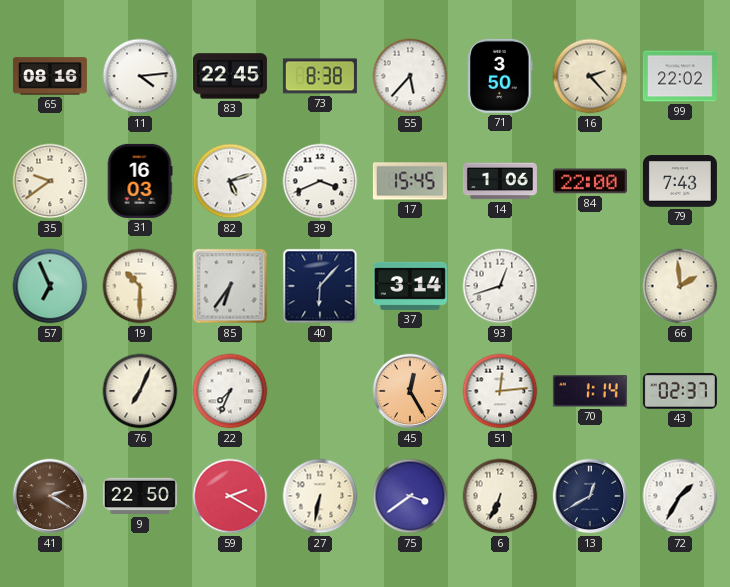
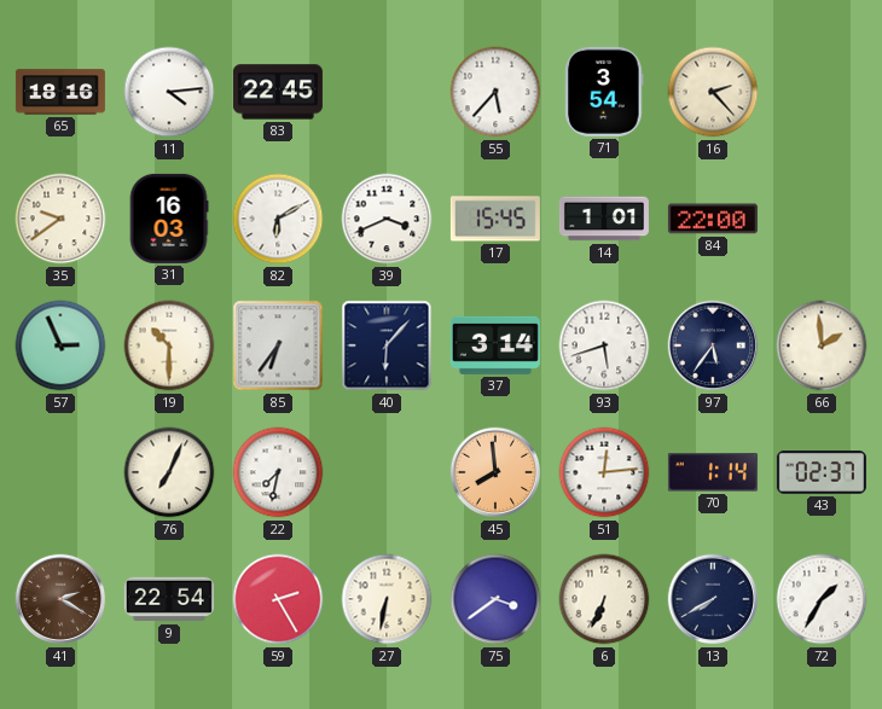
65: 08:16 -> 18:16
73: 8:38 -> none
71: 3:50 -> 3:54
99: 22:02 -> none
82: 5:12 -> 6:10
14: 1:06 -> 1:01
79: 7:43 -> none
57: 6:56 -> 2:56
93: 12:42 -> 5:42
97: none -> 5:36
22: 7:34 -> 7:32
45: 12:25 -> 7:59
9: 22:50 -> 22:54
59: 2:20 -> 2:25
13: 12:40 -> 7:40
